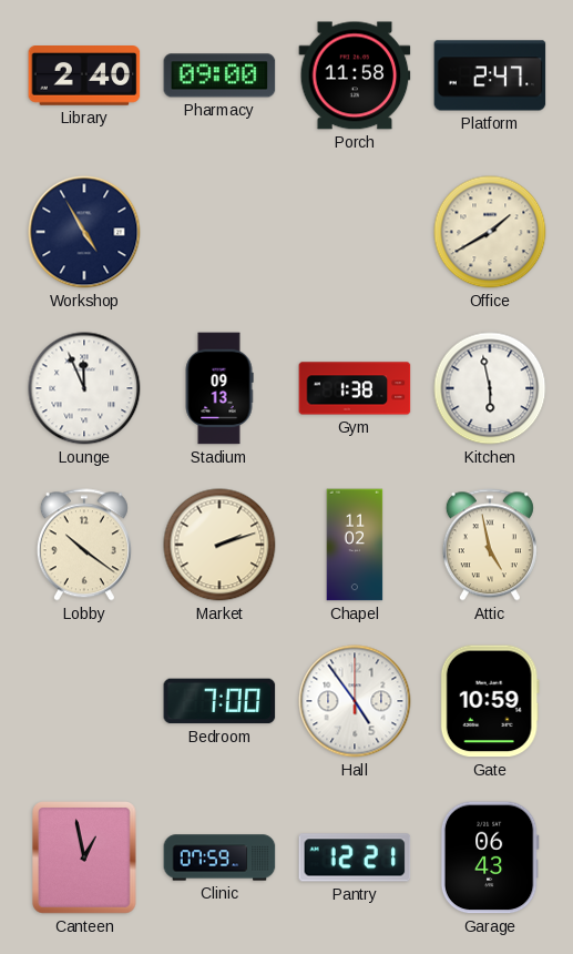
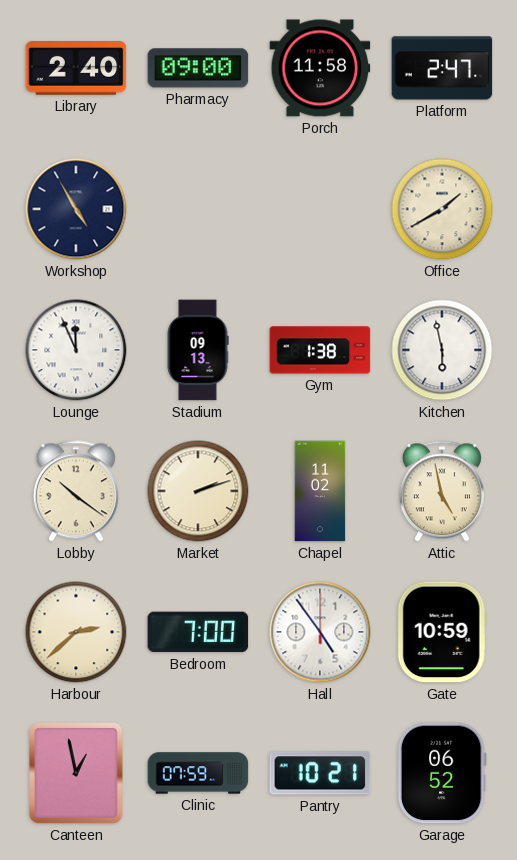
Harbour: none -> 2:38
Pantry: 12:21 -> 10:21
Garage: 06:43 -> 06:52
